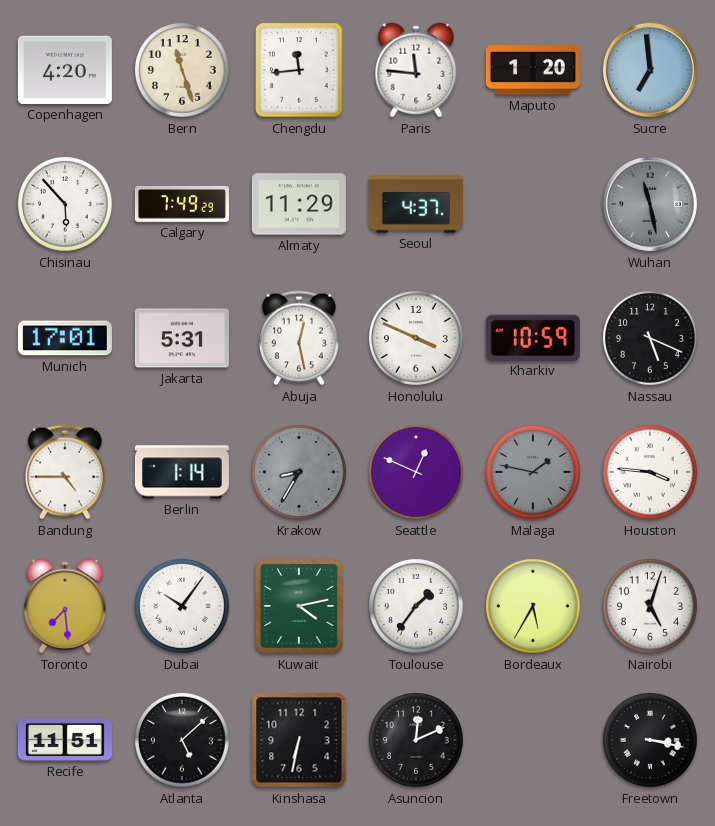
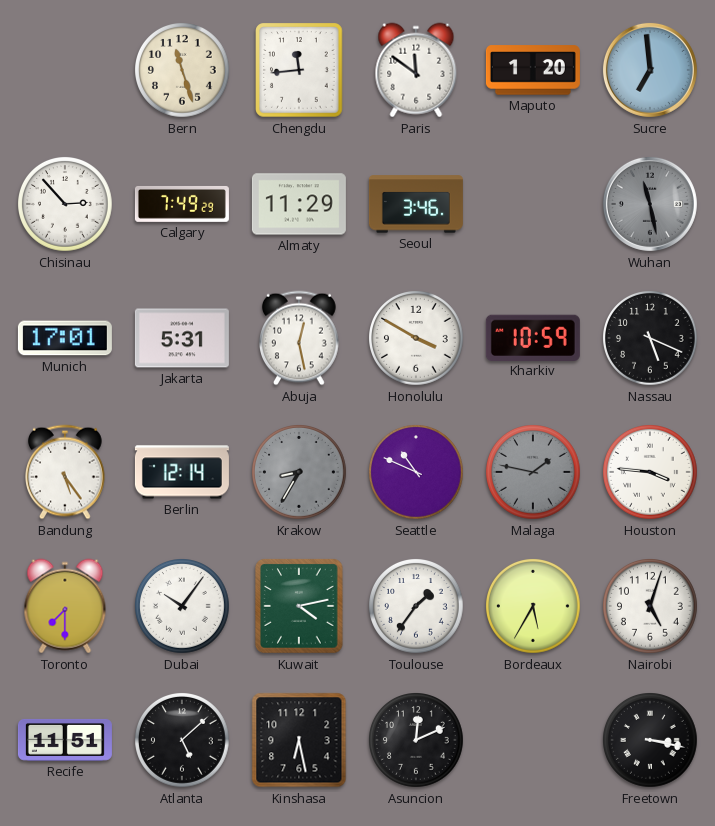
Copenhagen: 4:20 -> none
Paris: 11:46 -> 11:51
Chisinau: 5:53 -> 2:53
Seoul: 4:37 -> 3:46
Honolulu: 3:49 -> 3:50
Bandung: 4:45 -> 5:24
Berlin: 1:14 -> 12:14
Seattle: 12:49 -> 10:49
Toronto: 7:29 -> 7:30
Kinshasa: 6:32 -> 6:28
